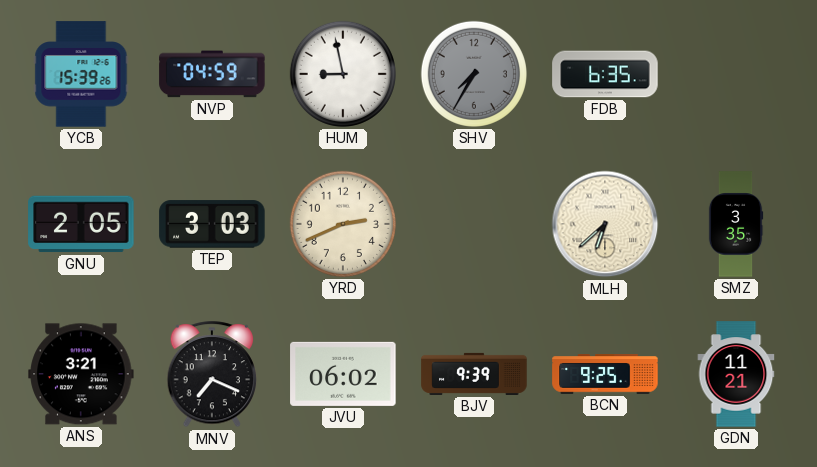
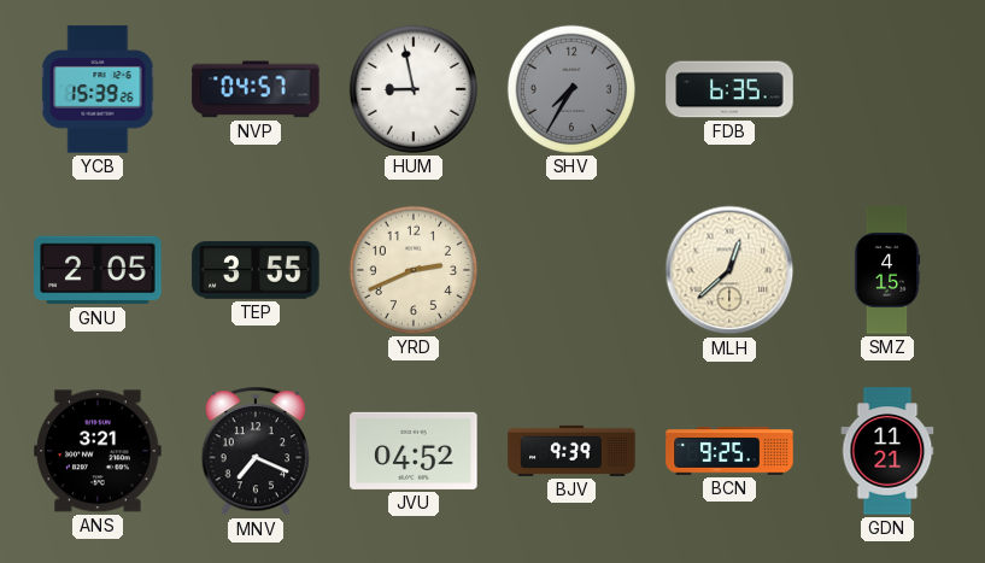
NVP: 04:59 -> 04:57
TEP: 3:03 -> 3:55
MLH: 6:38 -> 12:38
SMZ: 3:35 -> 4:15
JVU: 06:02 -> 04:52
